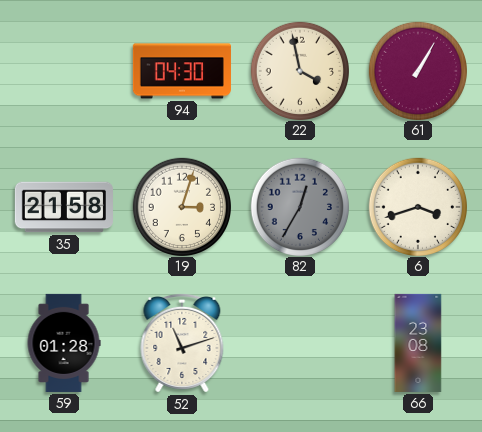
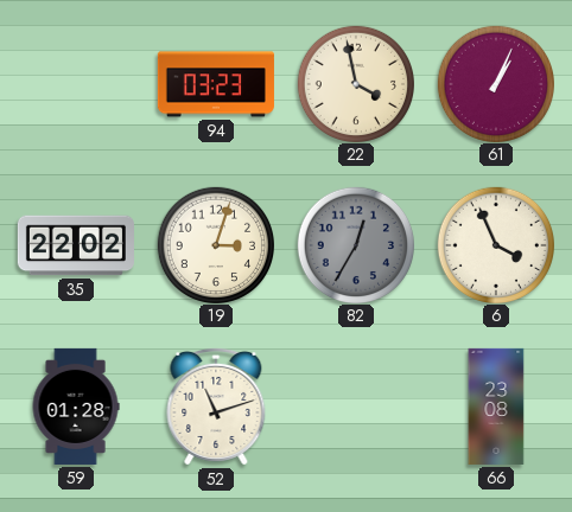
94: 04:30 -> 03:23
61: 1:05 -> 1:04
35: 21:58 -> 22:02
6: 3:42 -> 3:56
